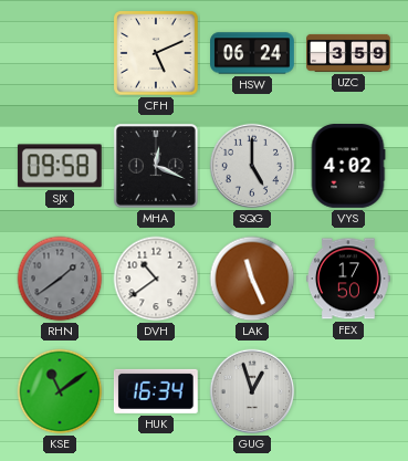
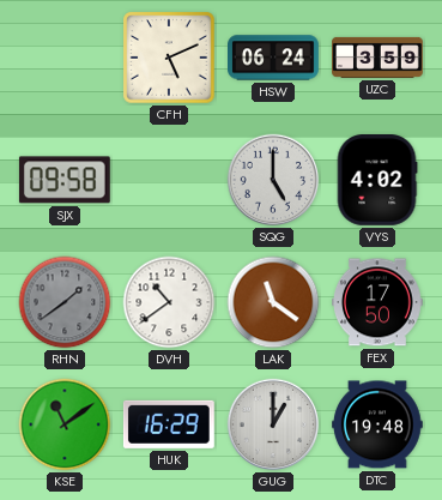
MHA: 12:19 -> none
LAK: 11:26 -> 11:21
HUK: 16:34 -> 16:29
GUG: 12:57 -> 1:00
DTC: none -> 19:48
